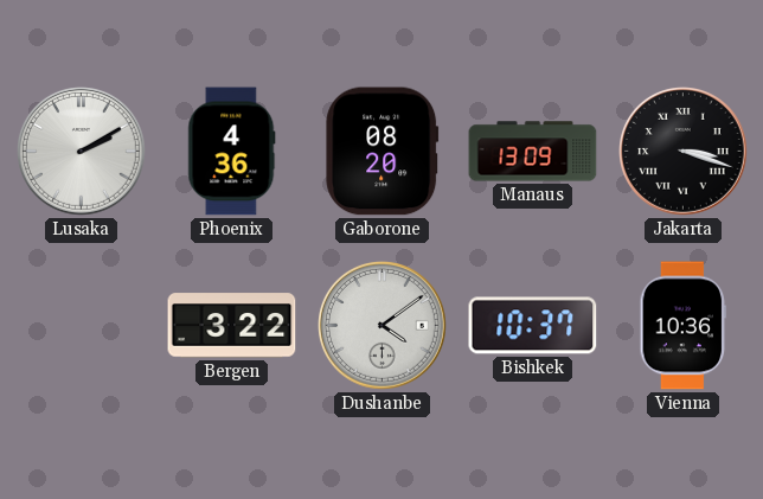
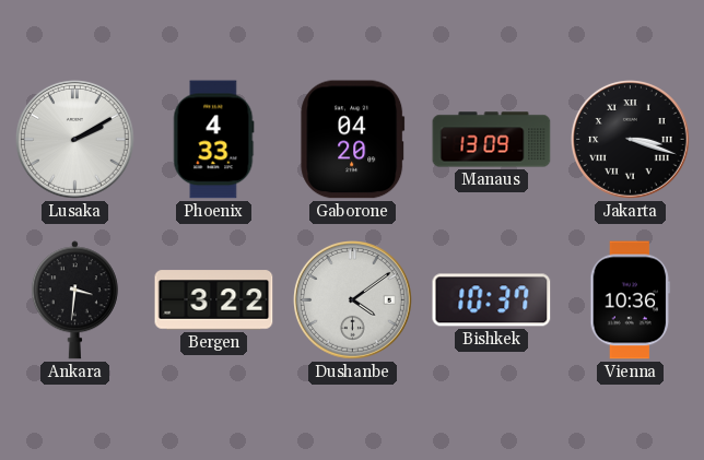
Phoenix: 4:36 -> 4:33
Gaborone: 08:20 -> 04:20
Ankara: none -> 3:31
